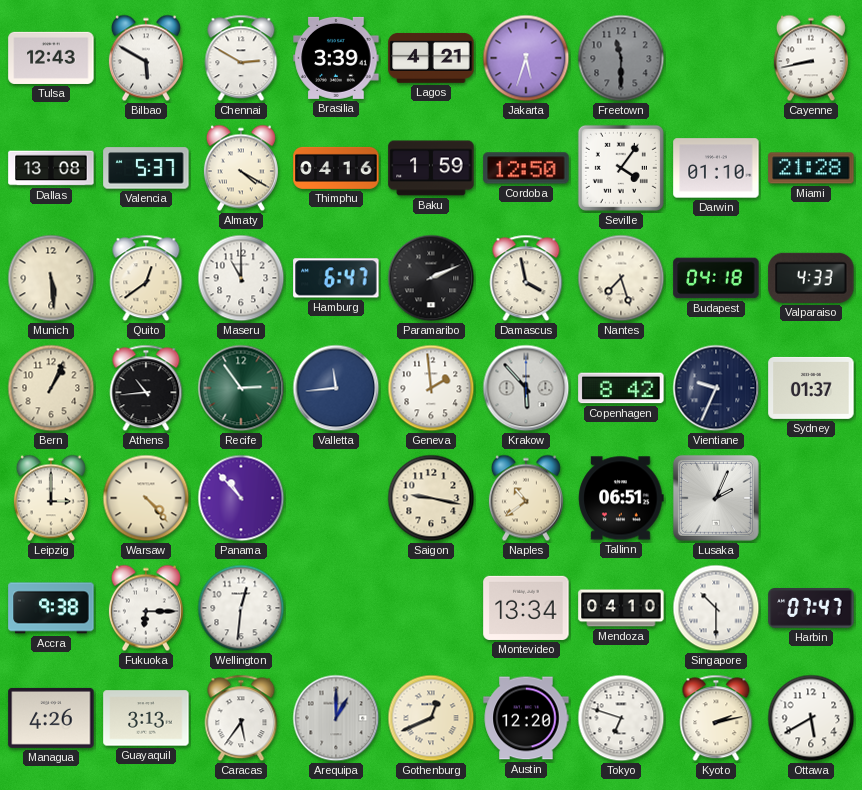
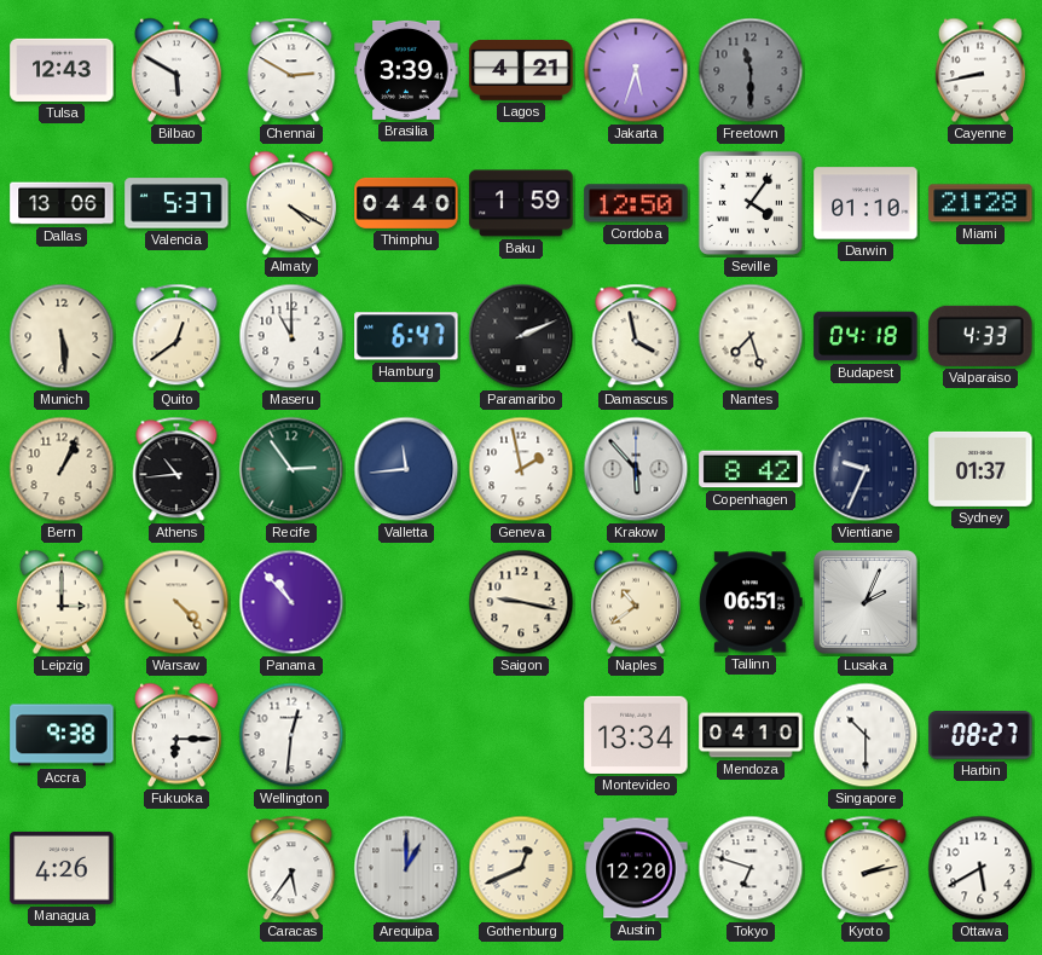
Dallas: 13:08 -> 13:06
Thimphu: 04:16 -> 04:40
Geneva: 1:59 -> 1:58
Harbin: 07:47 -> 08:27
Guayaquil: 3:13 -> none
